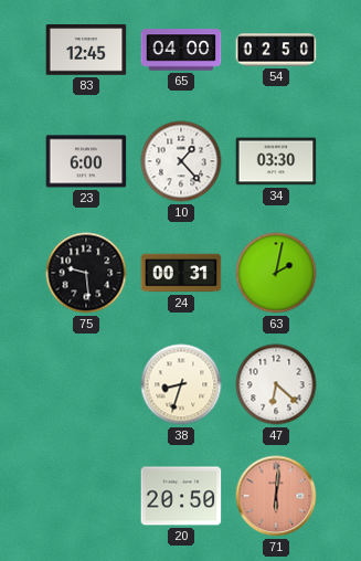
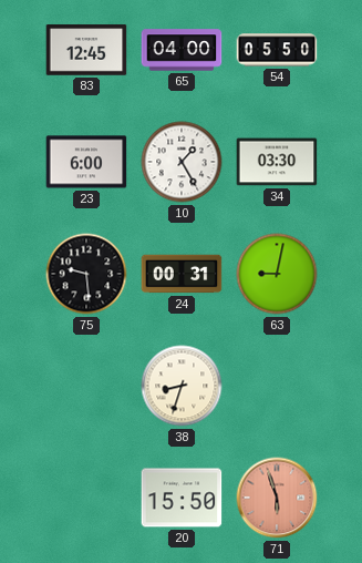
54: 02:50 -> 05:50
10: 1:23 -> 1:25
63: 2:02 -> 9:02
47: 6:22 -> none
20: 20:50 -> 15:50
71: 6:01 -> 5:57
